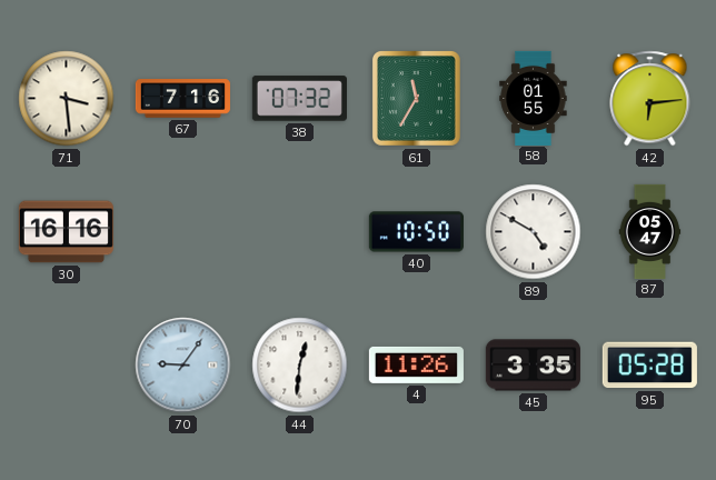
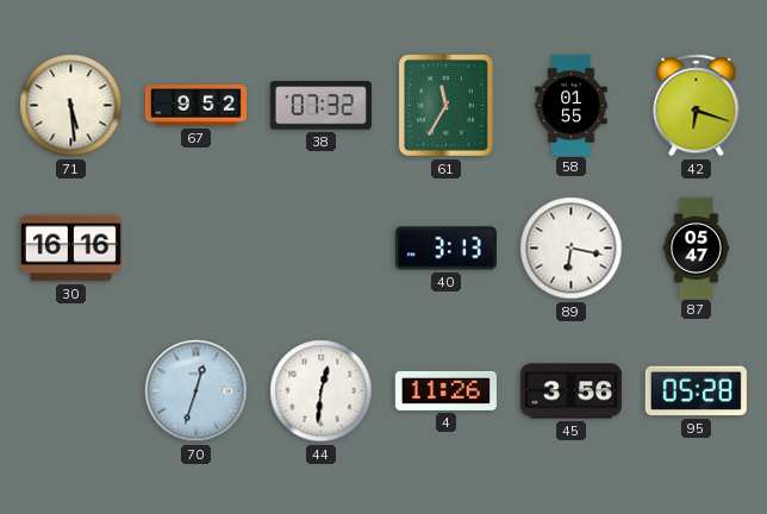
71: 3:29 -> 5:29
67: 7:16 -> 9:52
42: 6:14 -> 6:18
40: 10:50 -> 3:13
89: 4:50 -> 6:17
70: 9:06 -> 12:33
45: 3:35 -> 3:56
